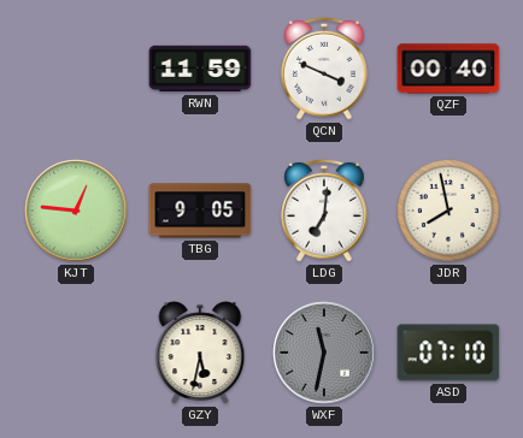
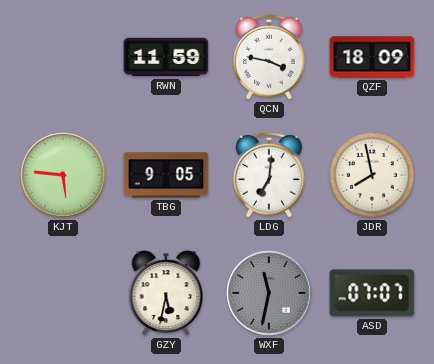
QCN: 3:49 -> 3:47
QZF: 00:40 -> 18:09
KJT: 12:46 -> 5:46
ASD: 07:10 -> 07:07
